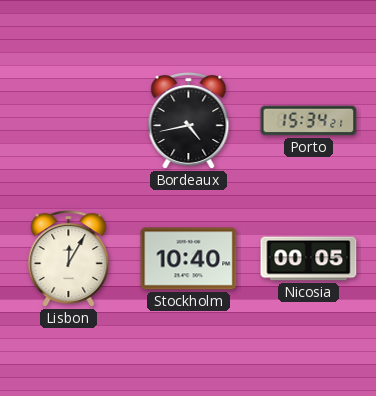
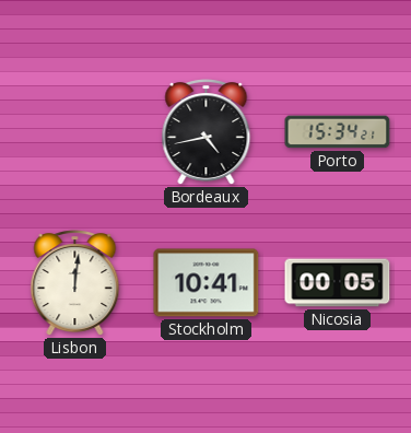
Lisbon: 12:05 -> 12:01
Stockholm: 10:40 -> 10:41
